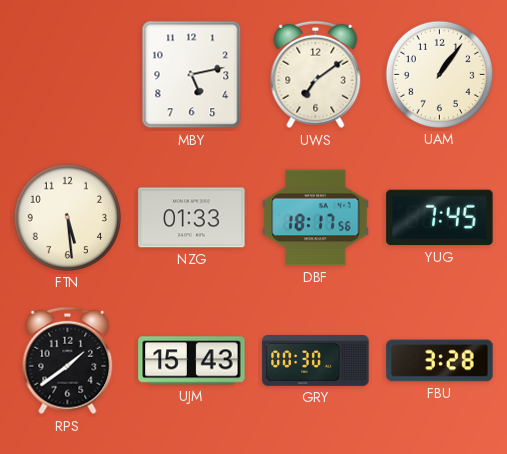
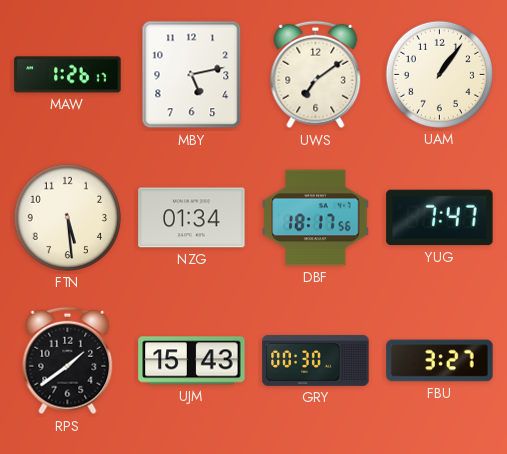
MAW: none -> 1:26
NZG: 01:33 -> 01:34
YUG: 7:45 -> 7:47
FBU: 3:28 -> 3:27
